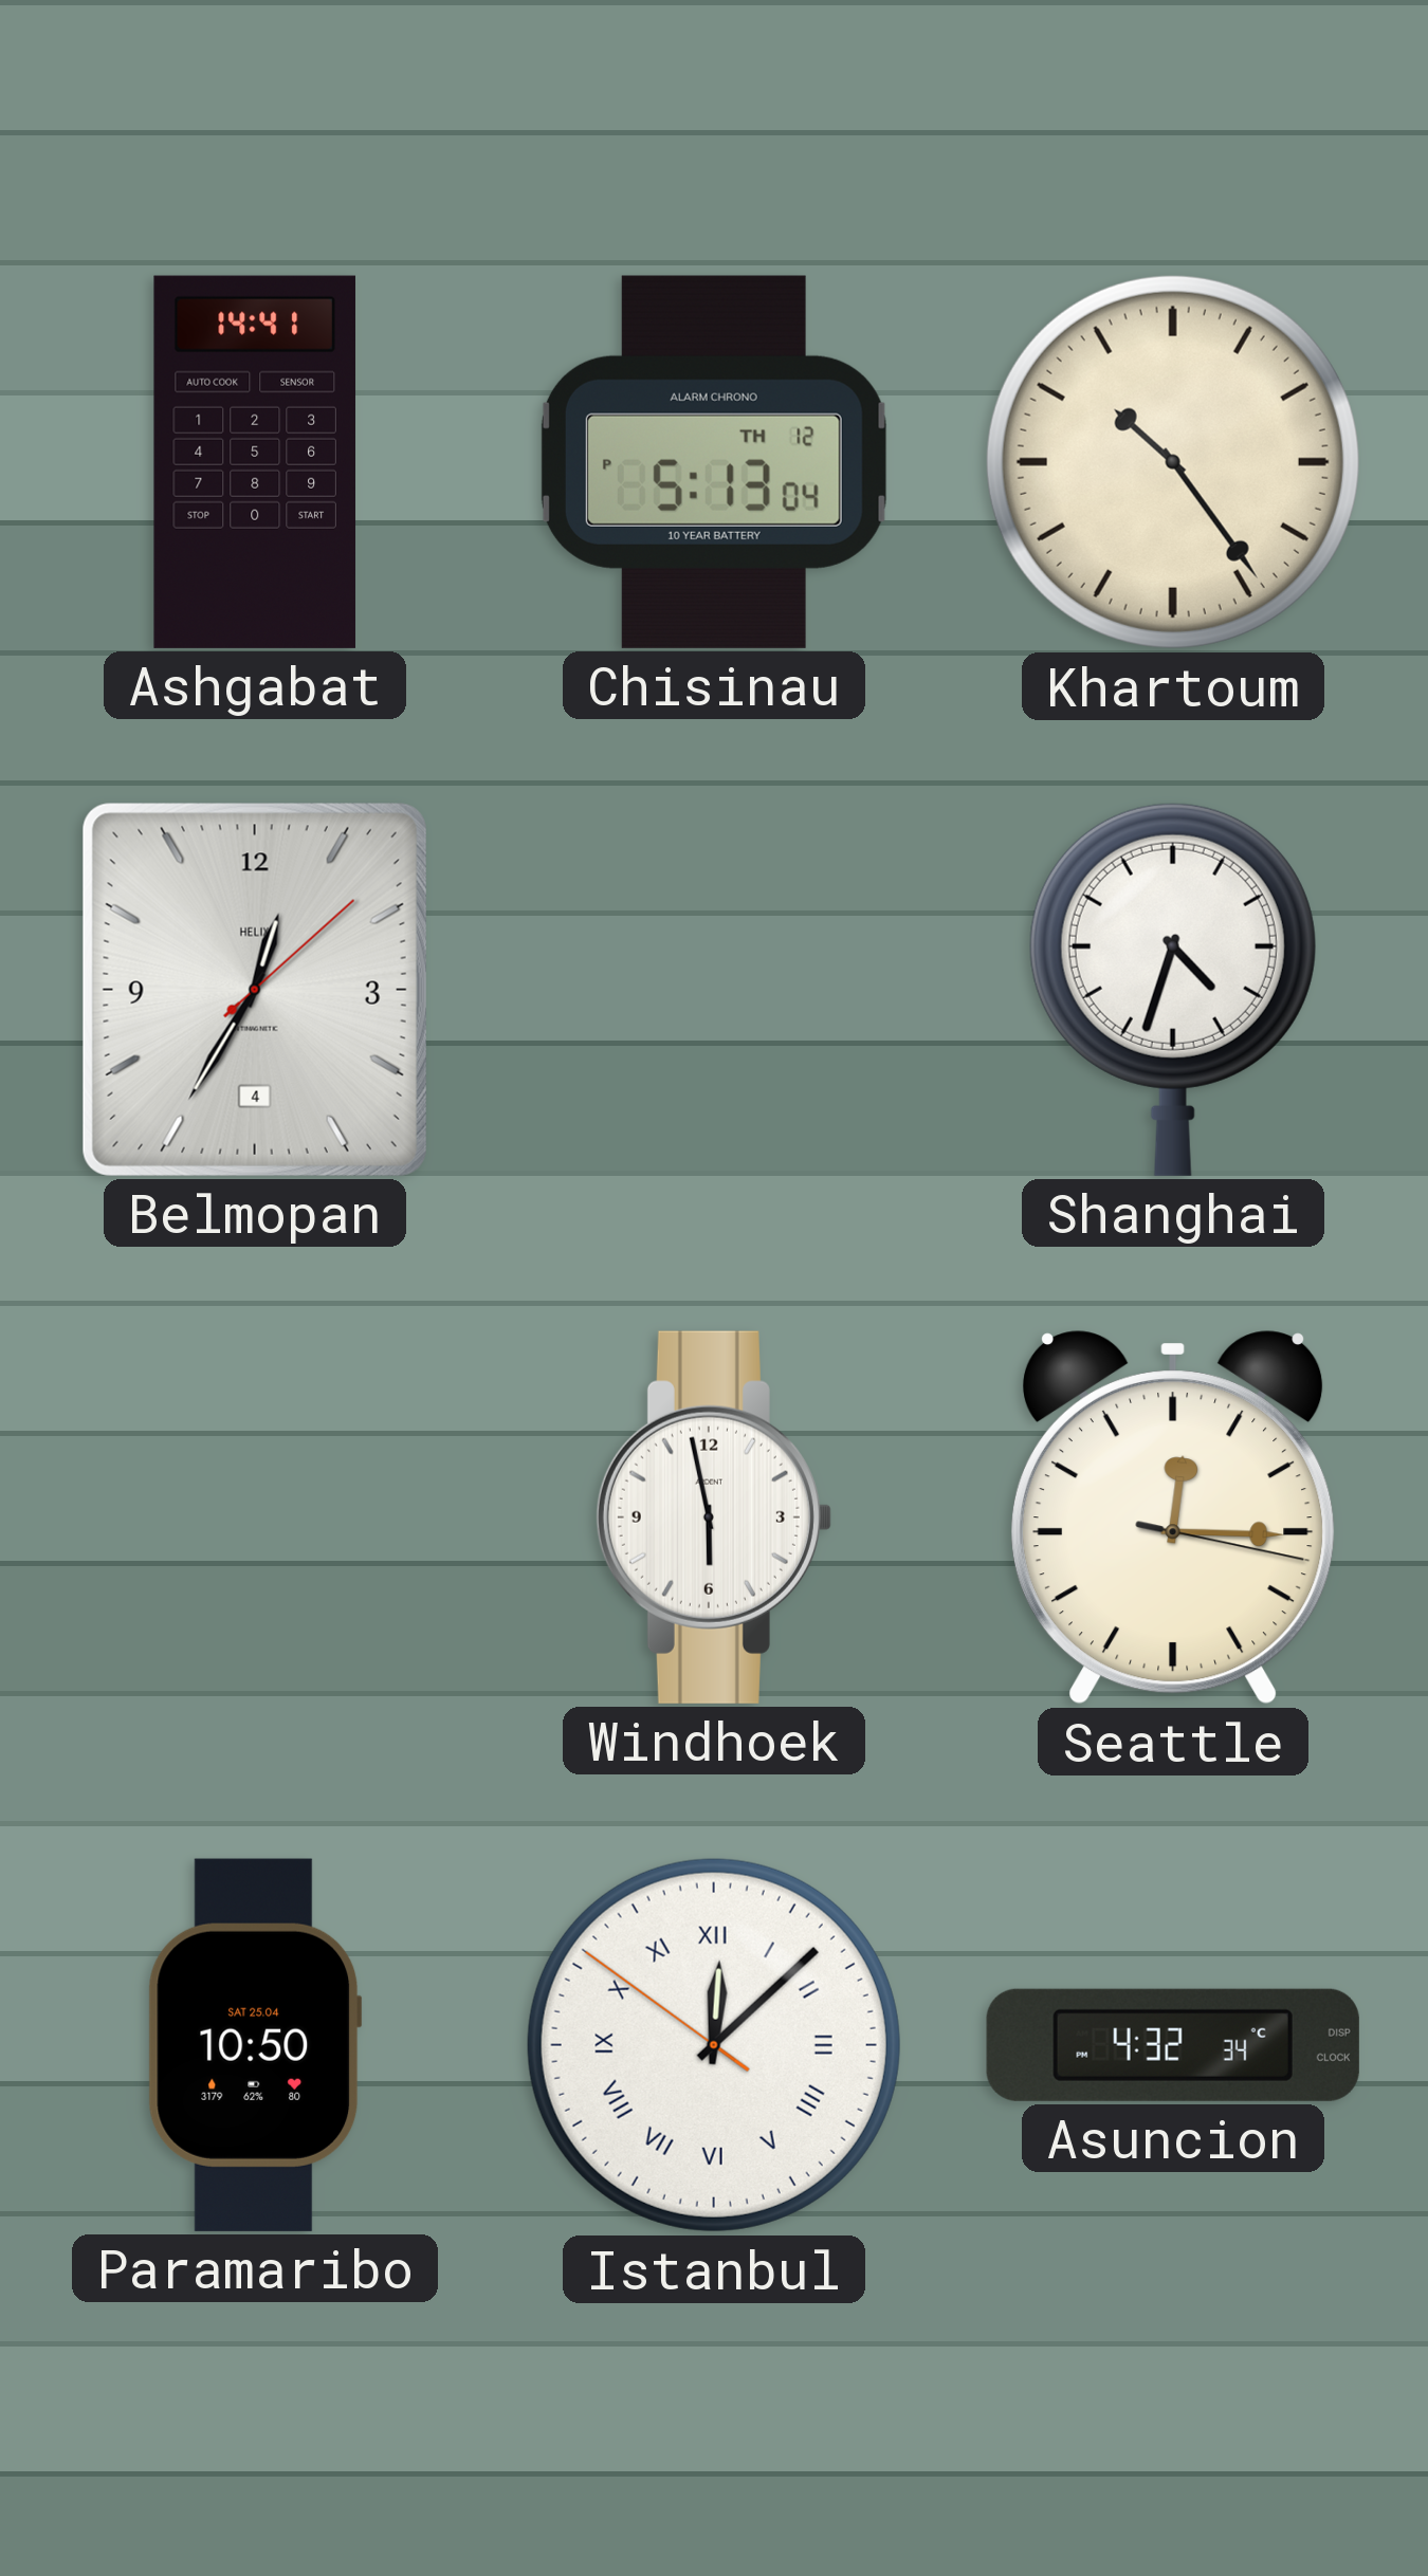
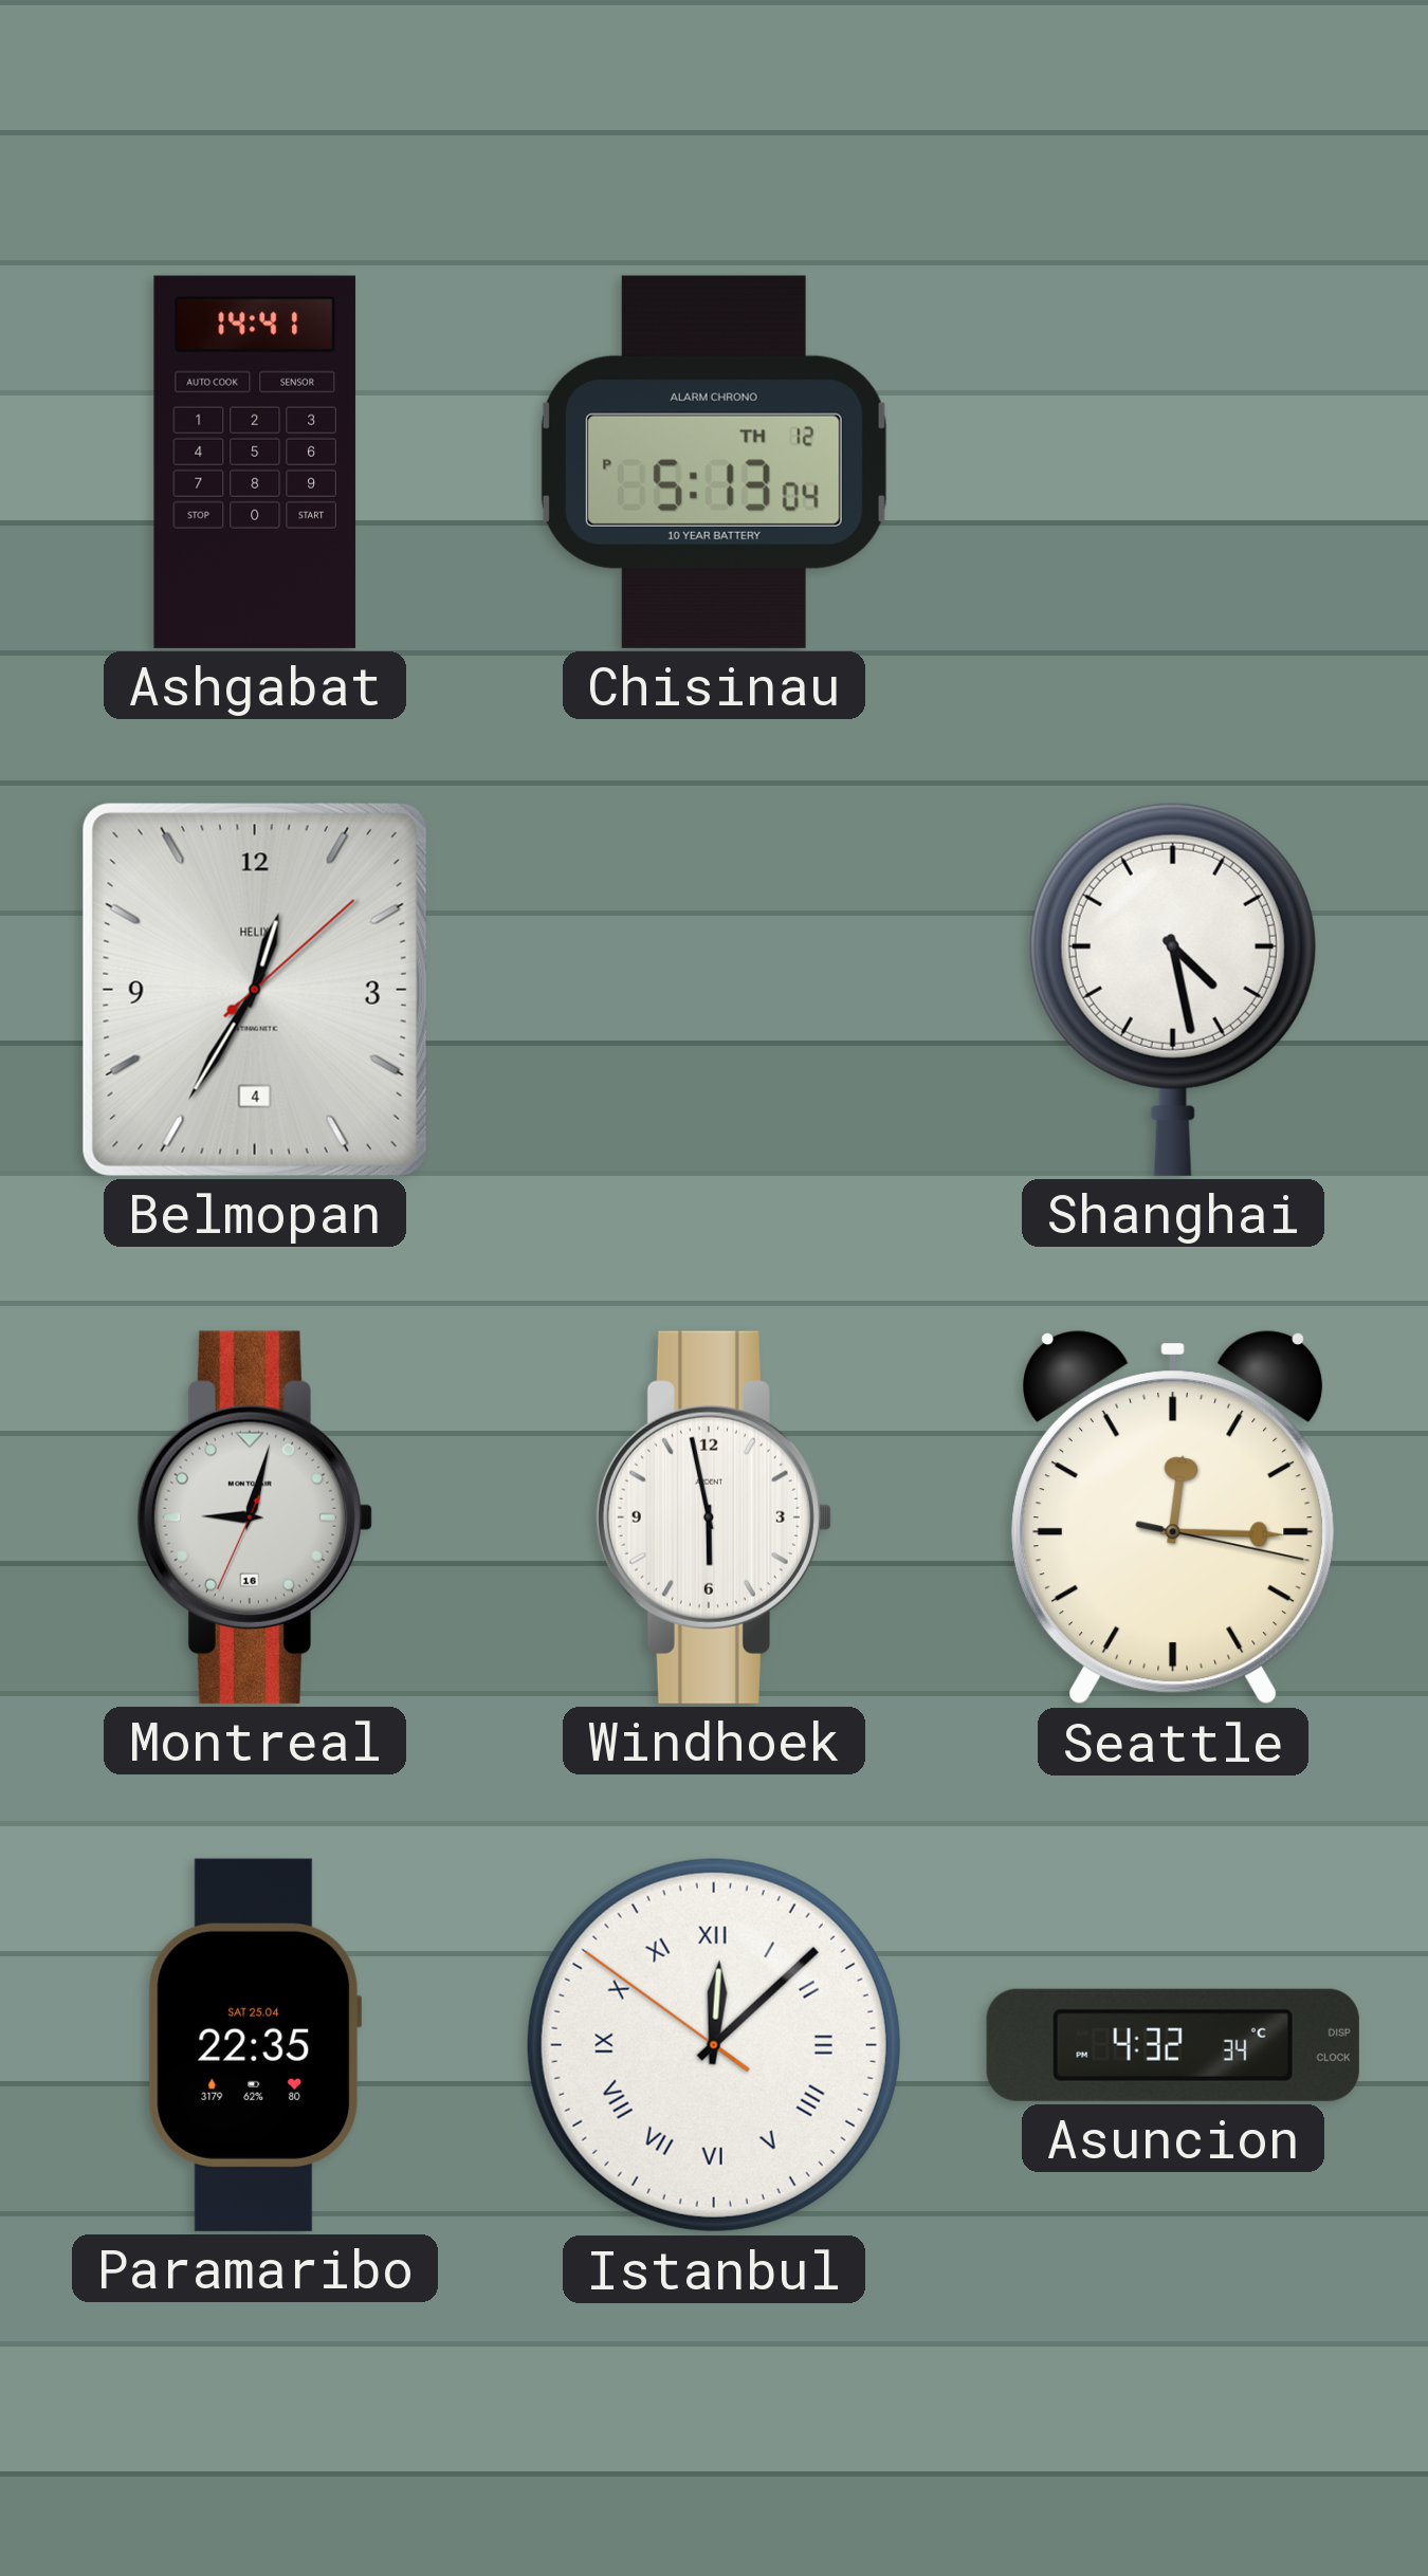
Khartoum: 10:24 -> none
Shanghai: 4:33 -> 4:28
Montreal: none -> 9:02
Paramaribo: 10:50 -> 22:35
